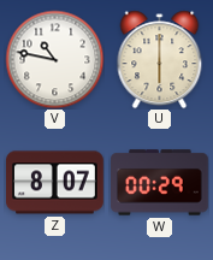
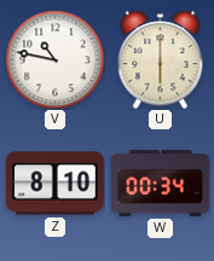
Z: 8:07 -> 8:10
W: 00:29 -> 00:34
